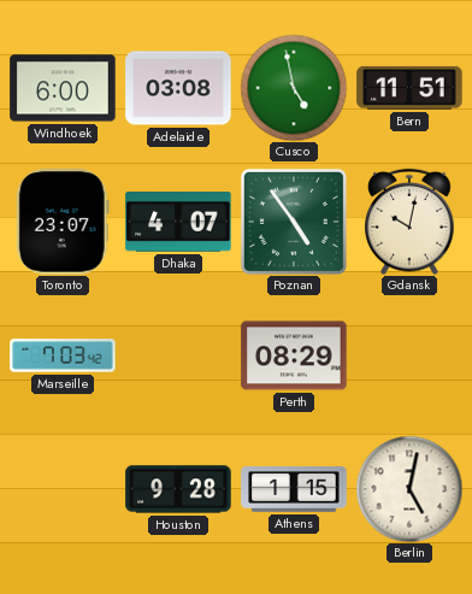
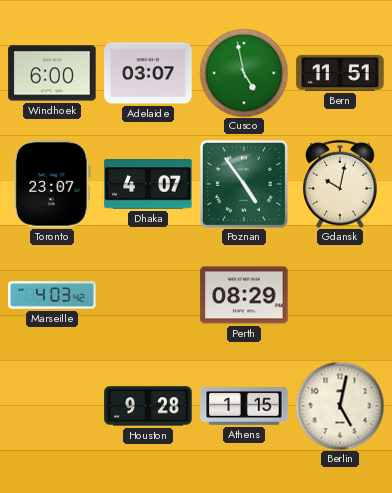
Adelaide: 03:08 -> 03:07
Marseille: 7:03 -> 4:03
